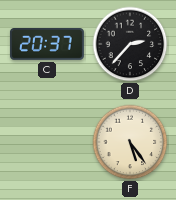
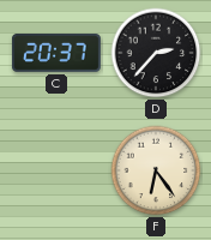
F: 5:24 -> 6:24
